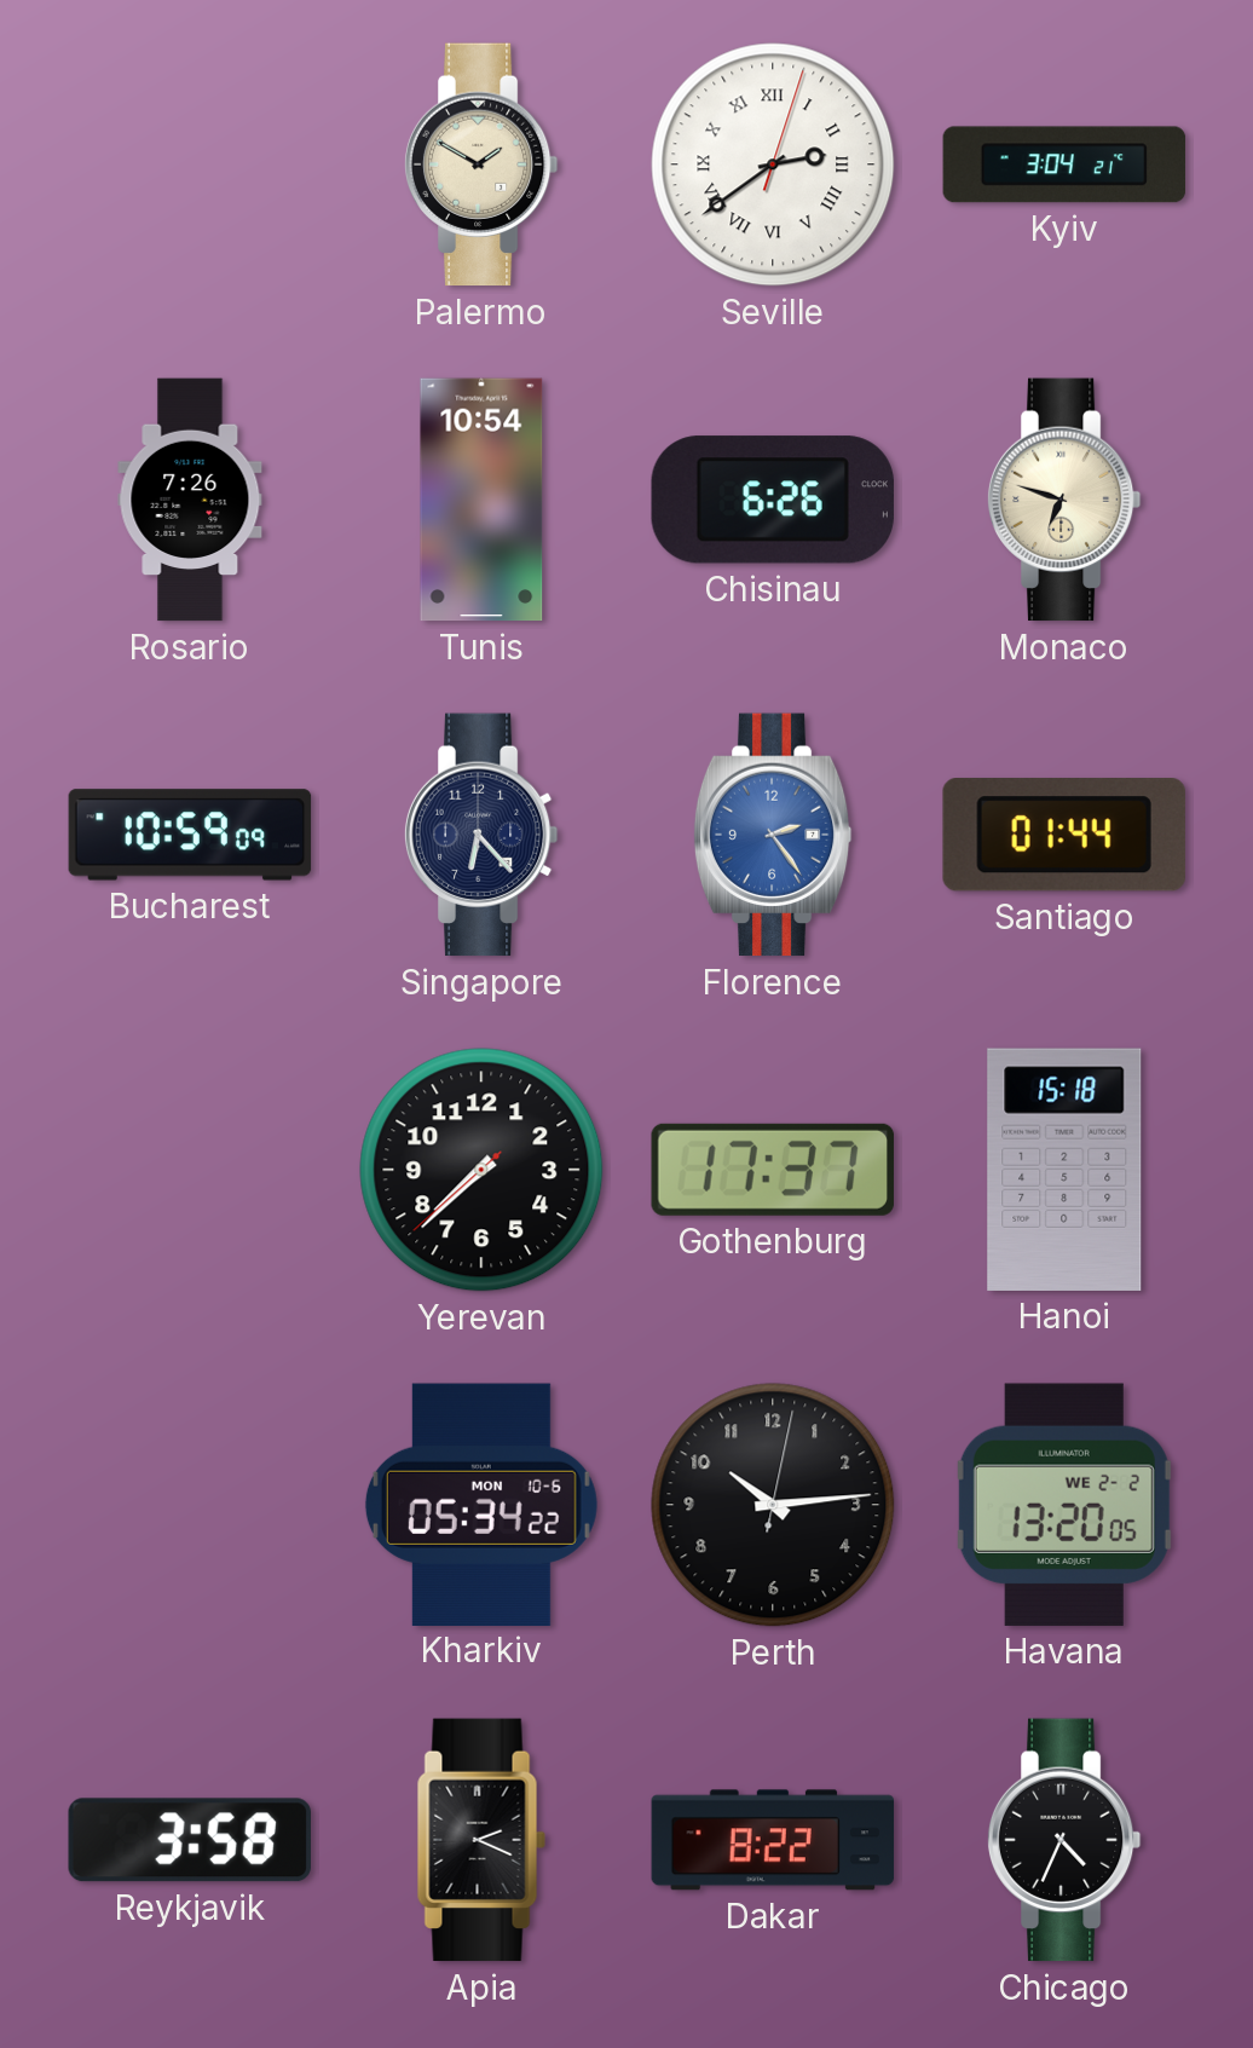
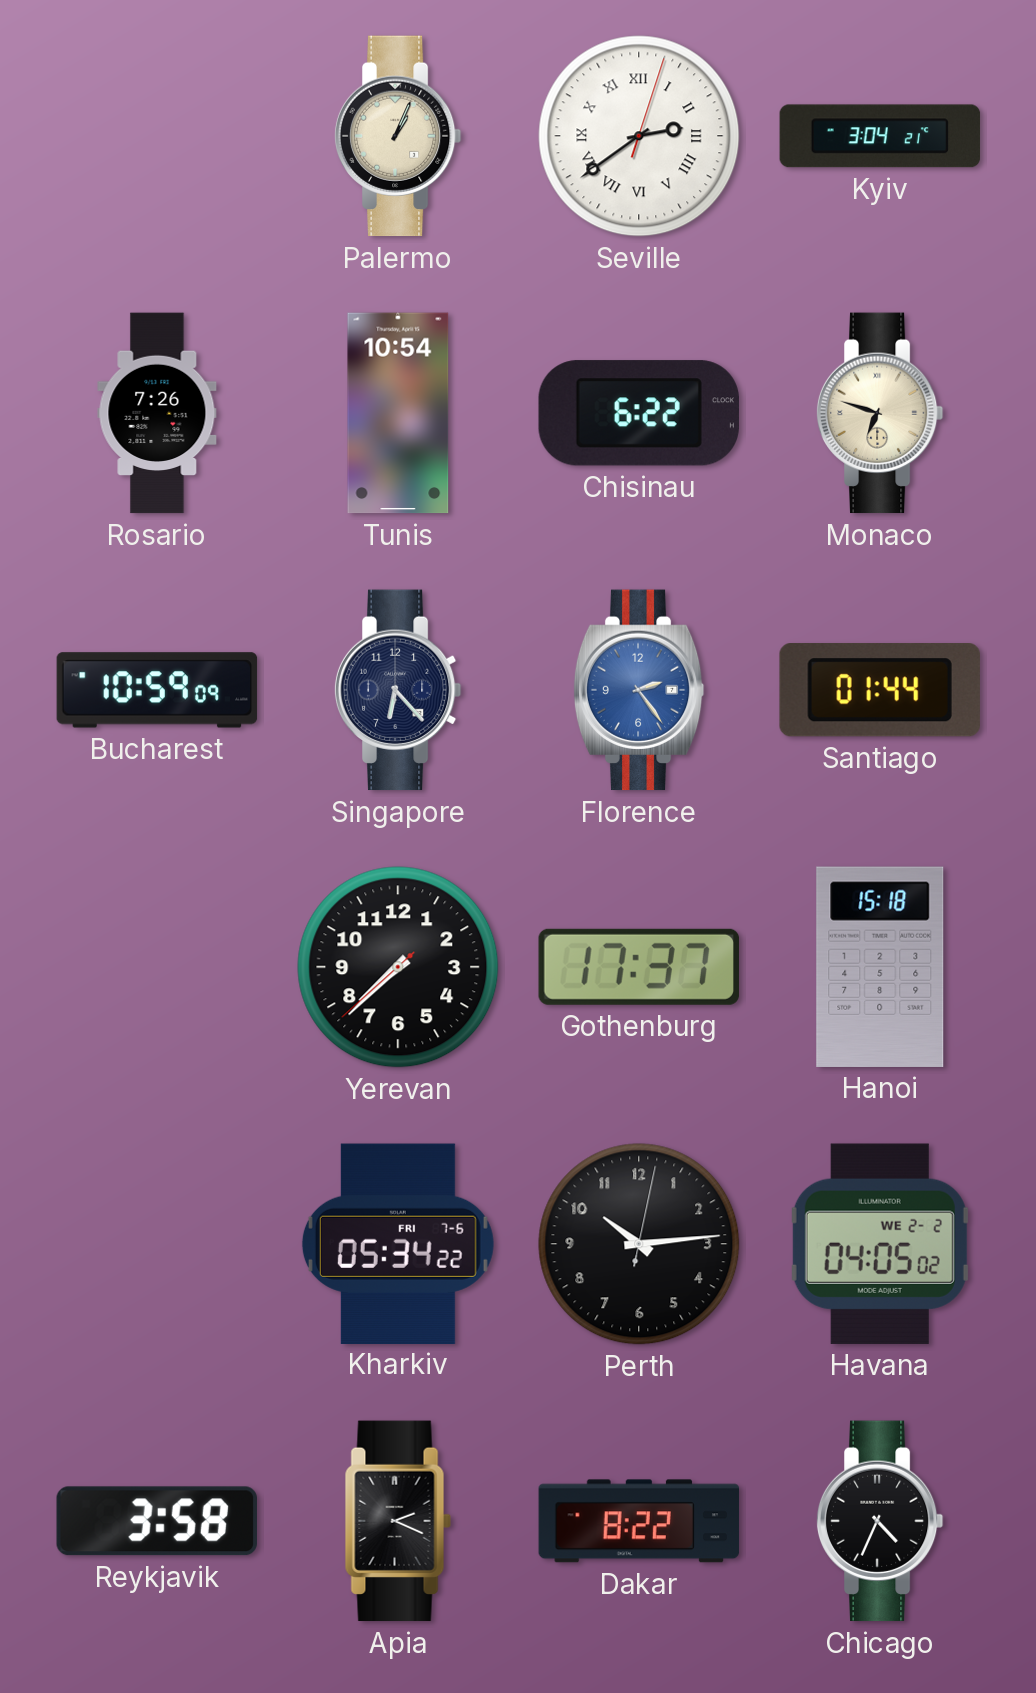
Palermo: 1:50 -> 1:04
Chisinau: 6:26 -> 6:22
Kharkiv date: MON 10-6 -> FRI 7-6
Havana: 13:20 -> 04:05
